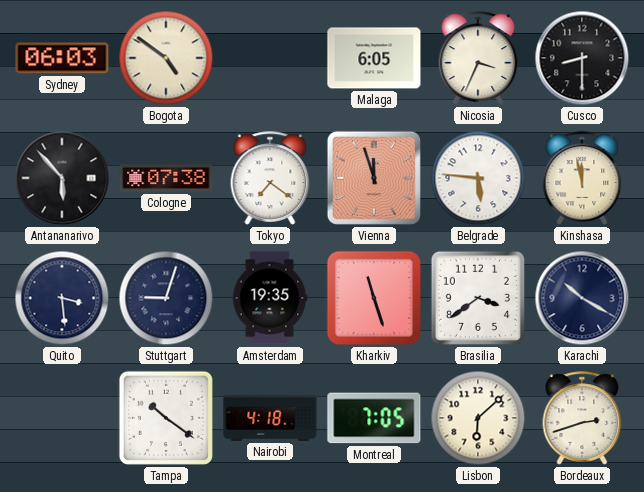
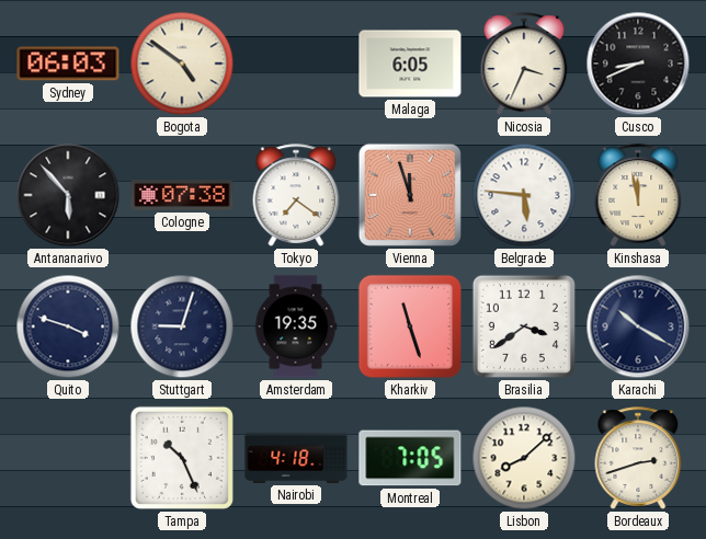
Cusco: 8:30 -> 8:41
Quito: 3:29 -> 3:48
Tampa: 10:21 -> 10:26
Lisbon: 6:08 -> 8:08
